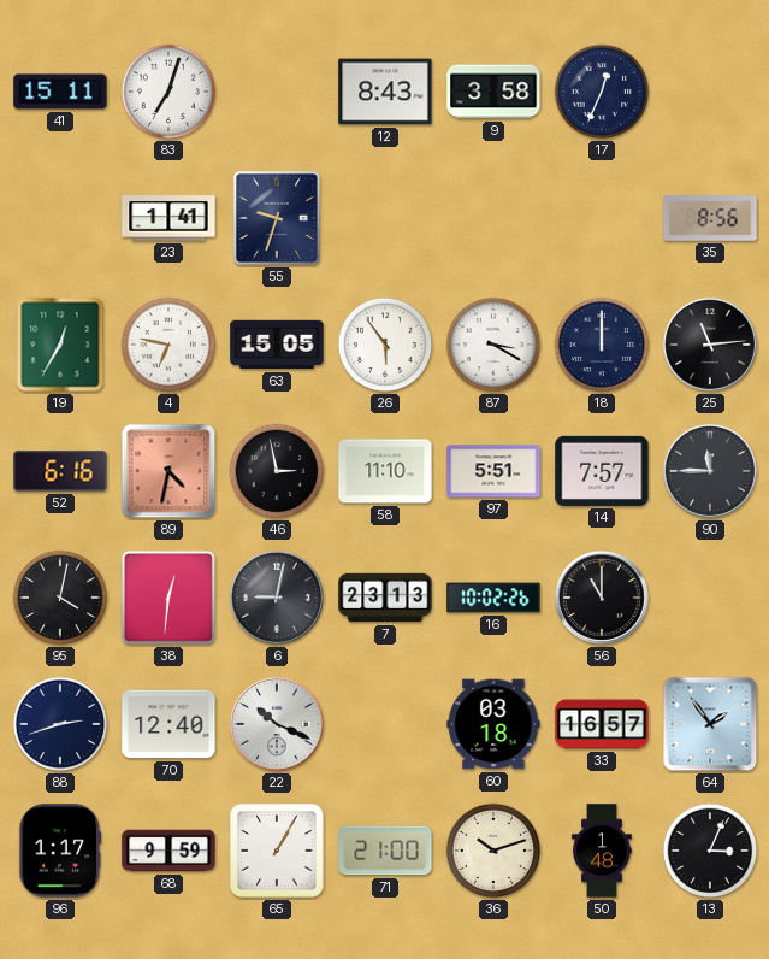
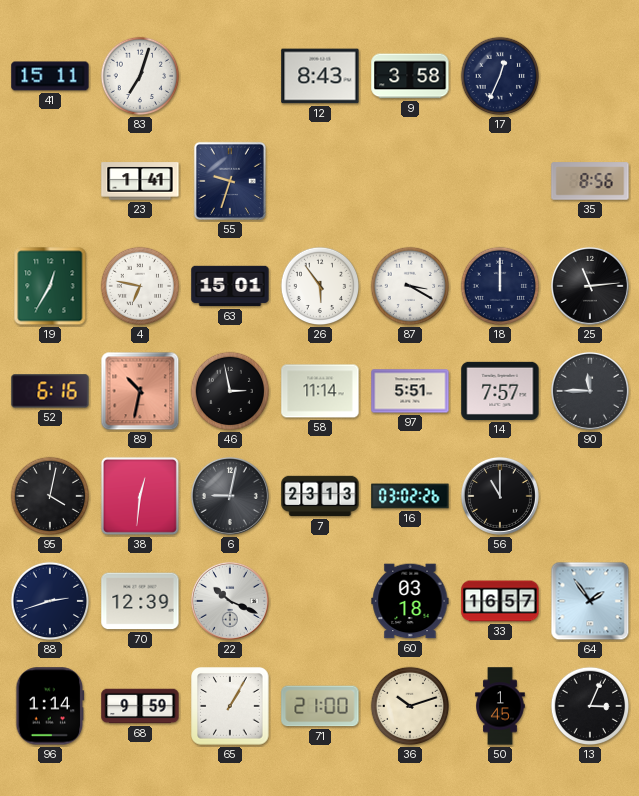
63: 15:05 -> 15:01
89: 4:32 -> 10:32
58: 11:10 -> 11:14
16: 10:02 -> 03:02
70: 12:40 -> 12:39
96: 1:17 -> 1:14
50: 1:48 -> 1:45
